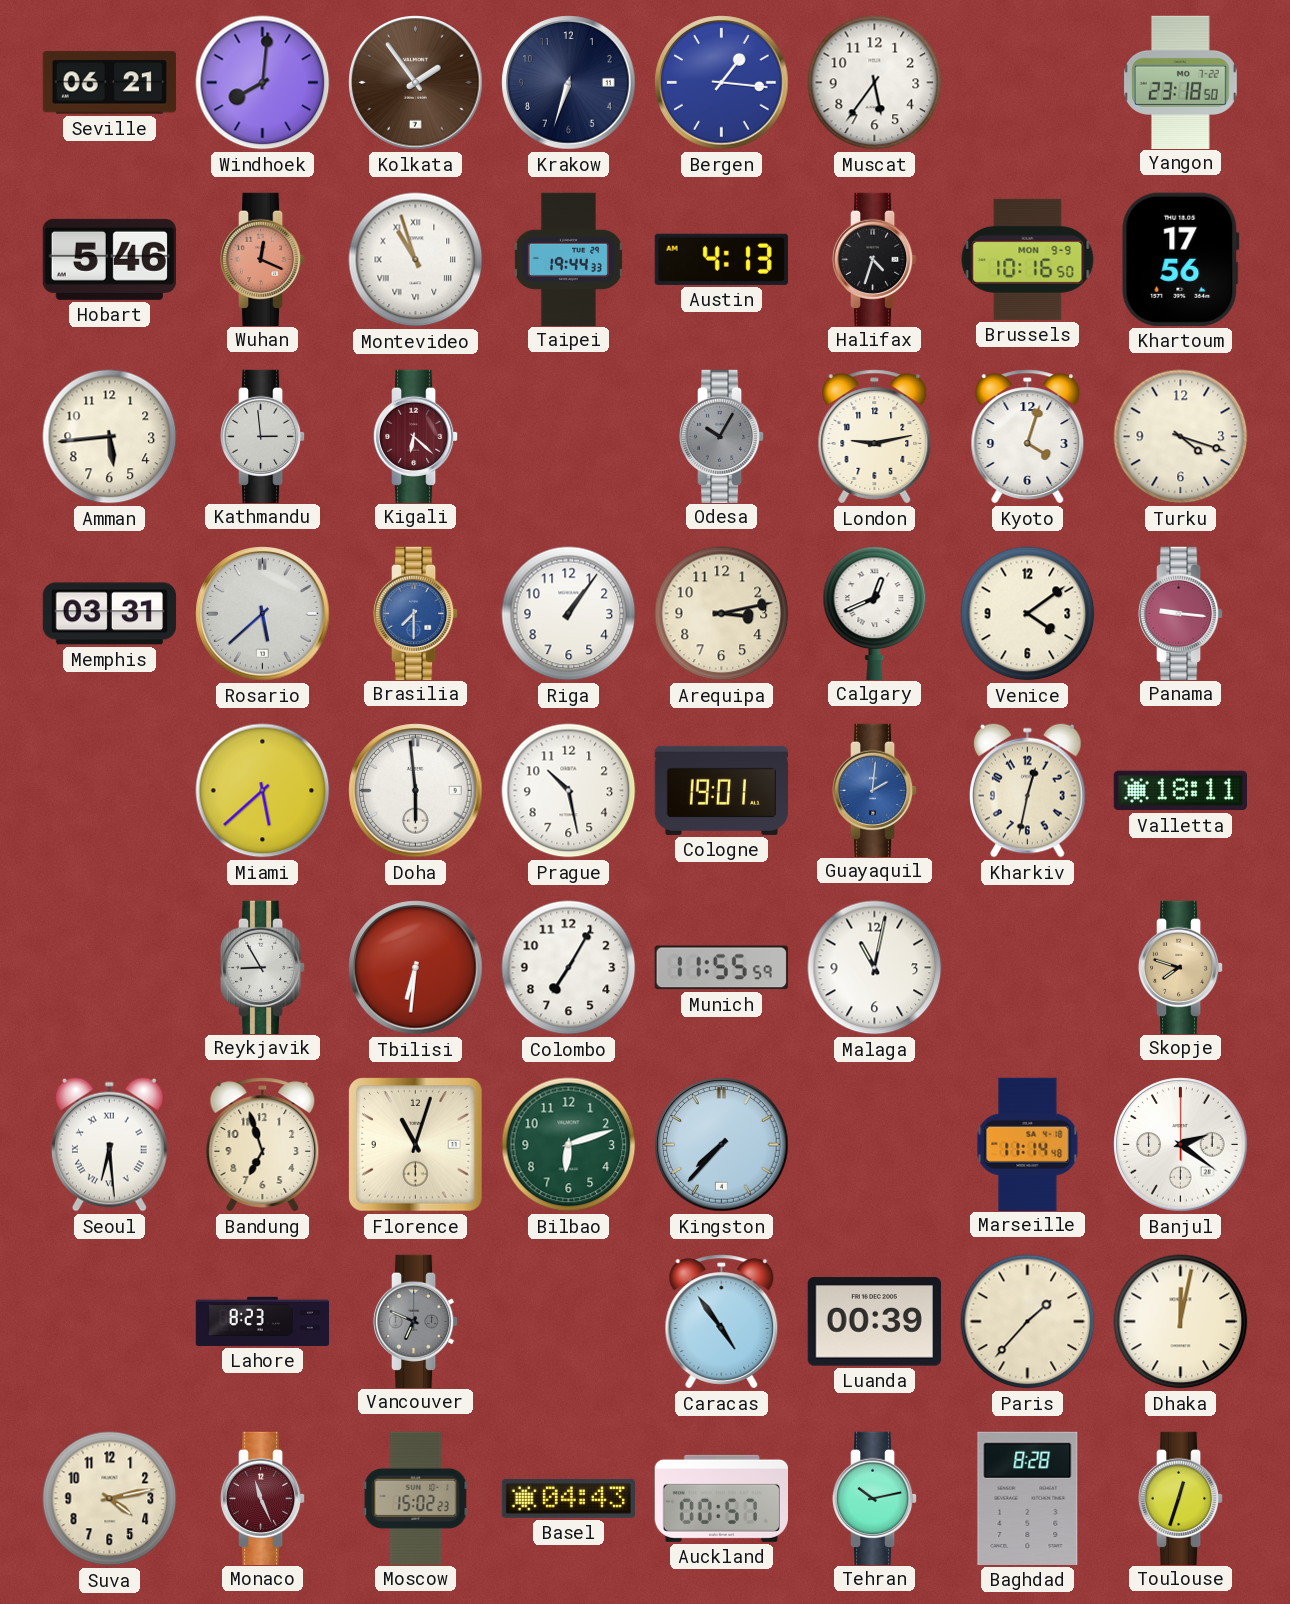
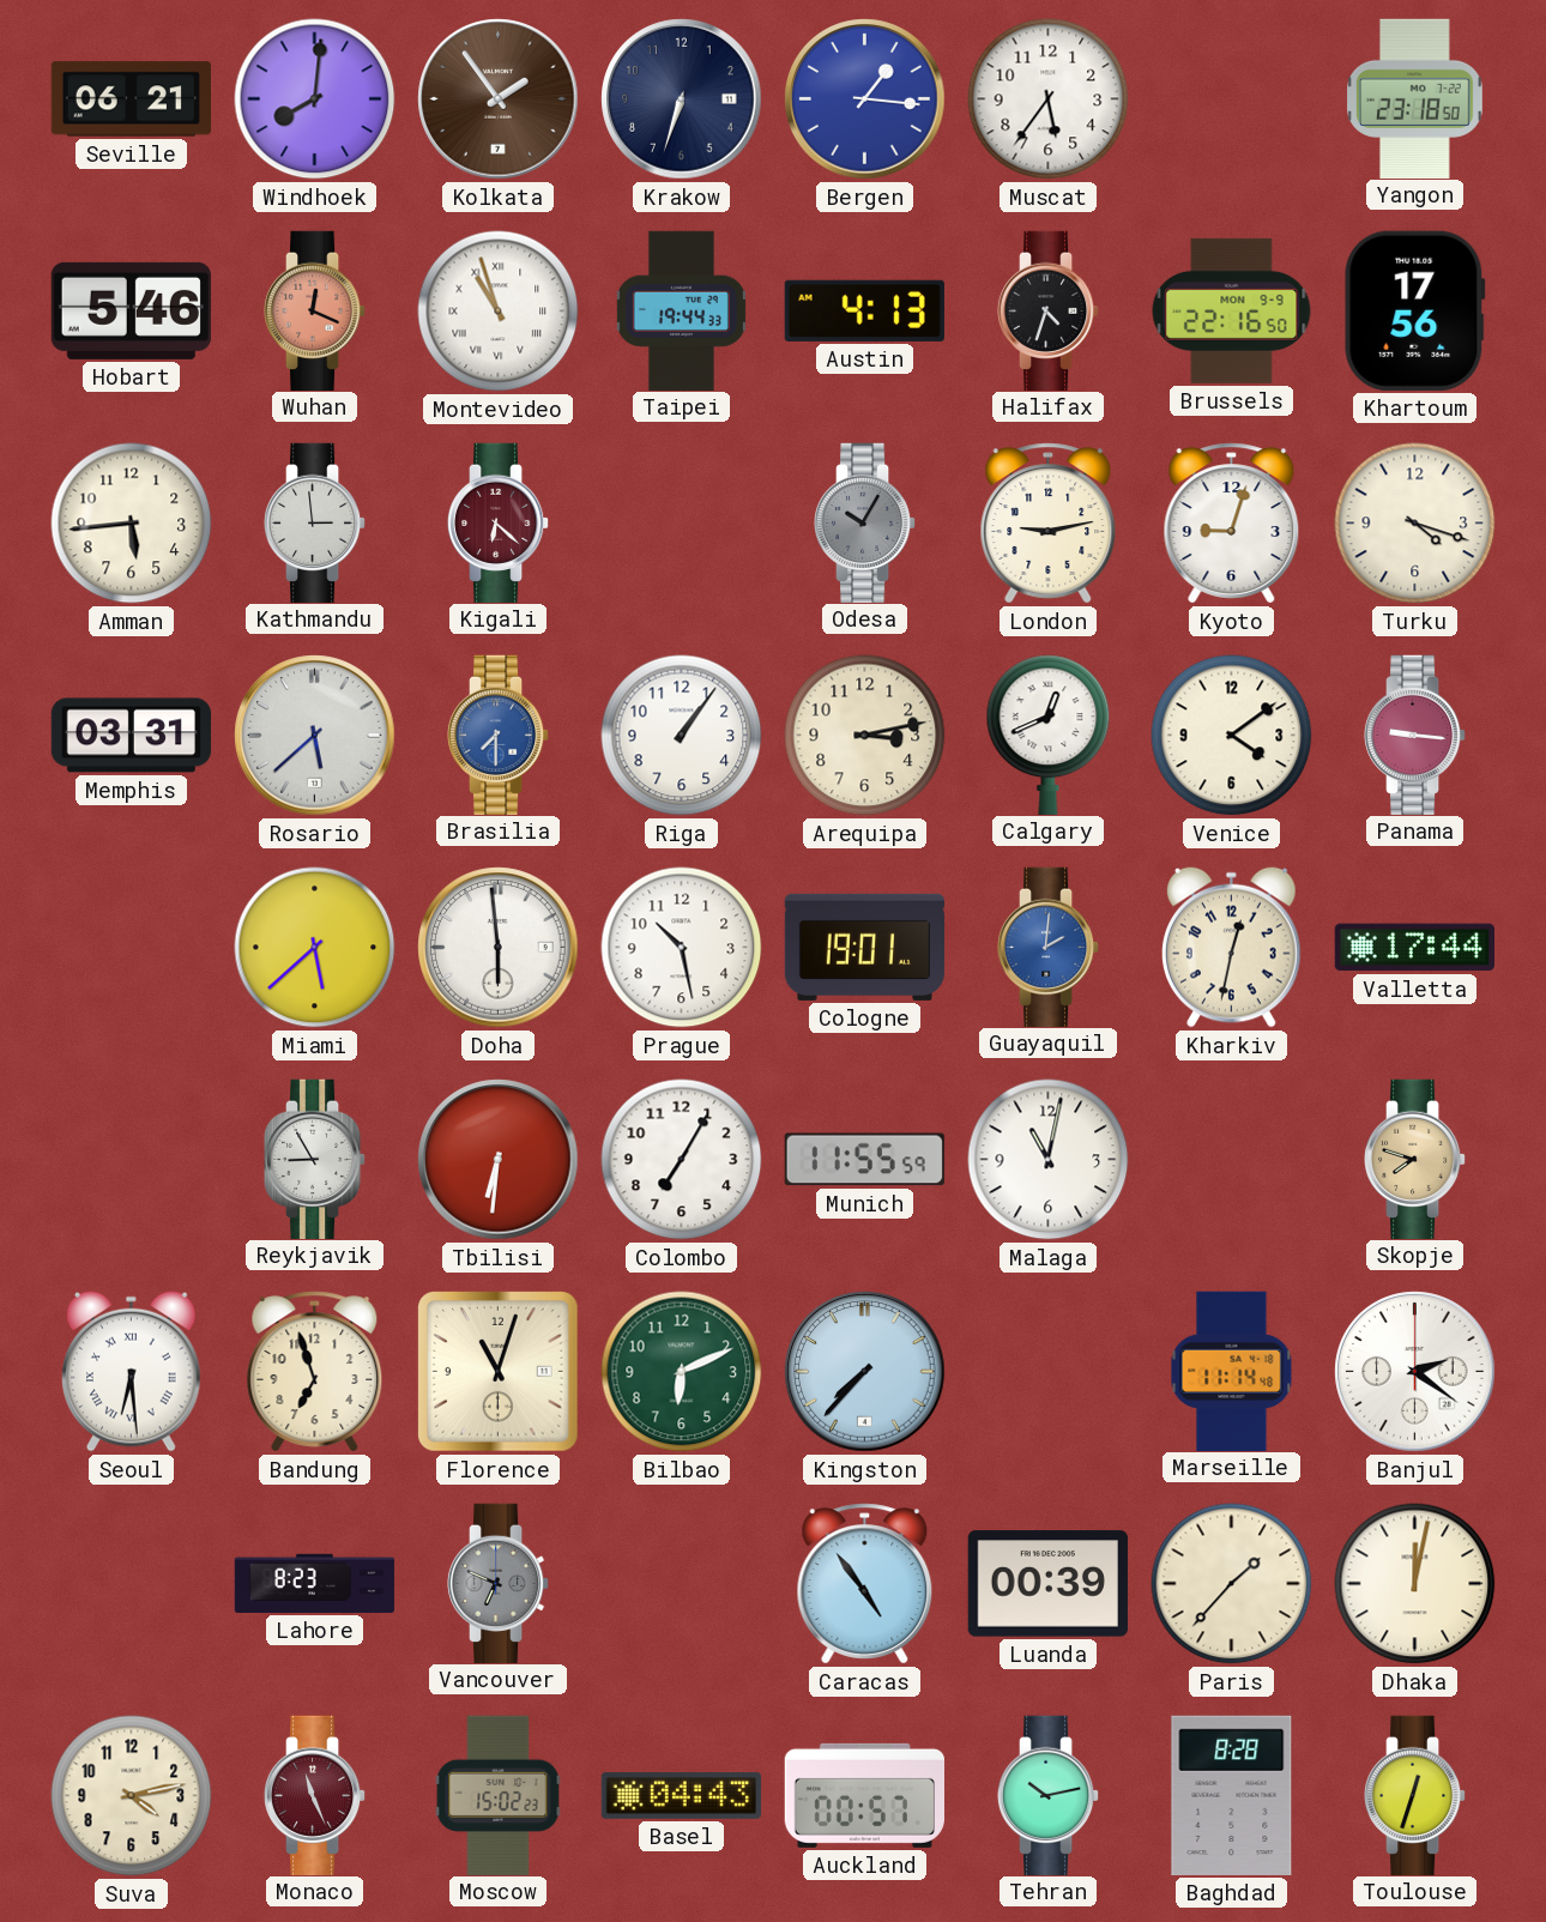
Brussels: 10:16 -> 22:16
Kyoto: 4:03 -> 9:03
Valletta: 18:11 -> 17:44
Bilbao: 6:12 -> 6:11
